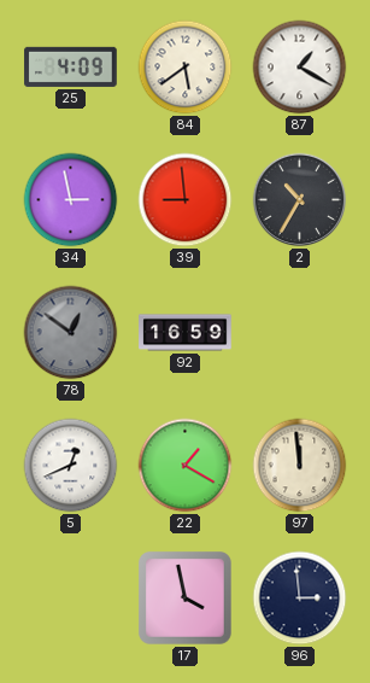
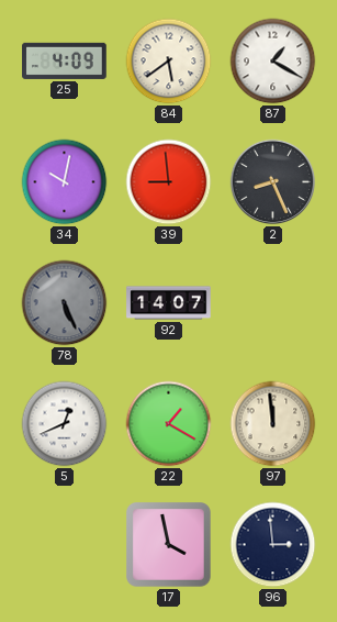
34: 2:58 -> 10:02
2: 10:35 -> 8:26
78: 12:51 -> 5:26
92: 16:59 -> 14:07
